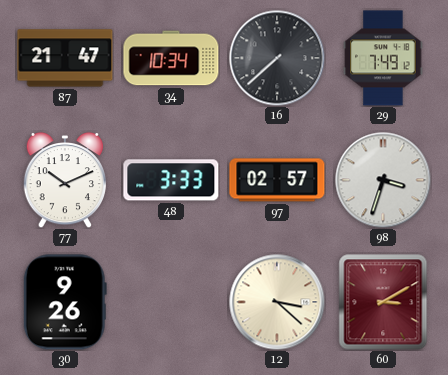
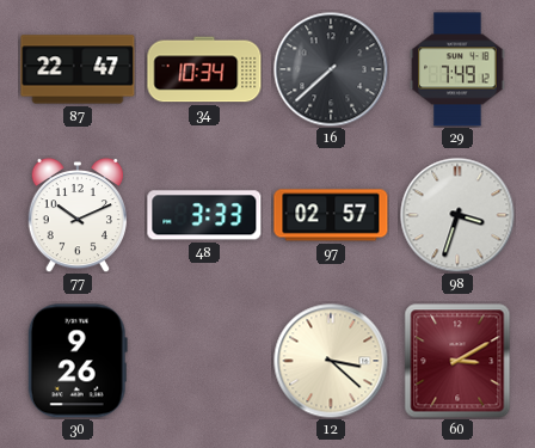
87: 21:47 -> 22:47
